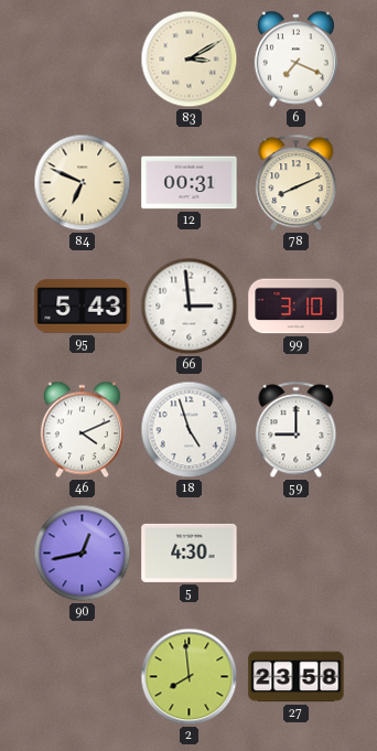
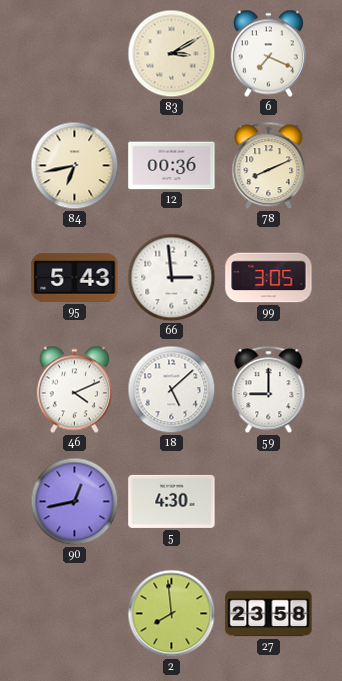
84: 6:49 -> 6:43
12: 00:31 -> 00:36
99: 3:10 -> 3:05
18: 4:57 -> 5:08
